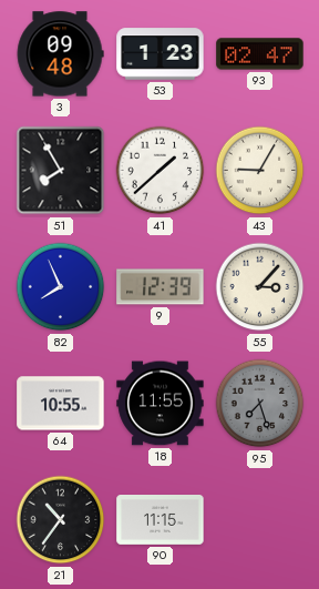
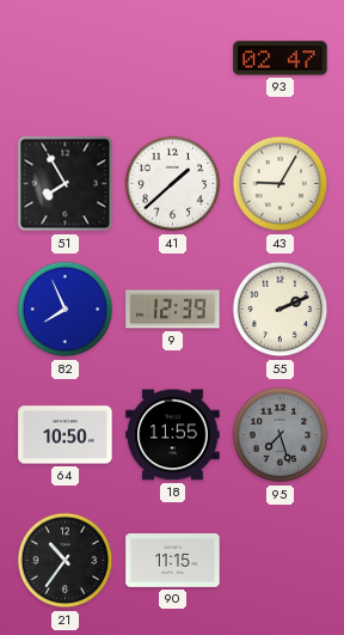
3: 09:48 -> none
53: 1:23 -> none
55: 3:07 -> 2:11
64: 10:55 -> 10:50
